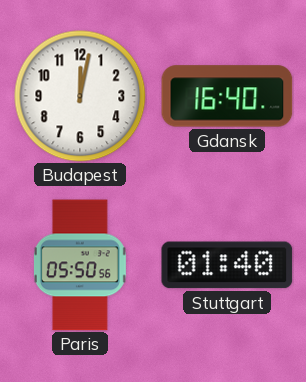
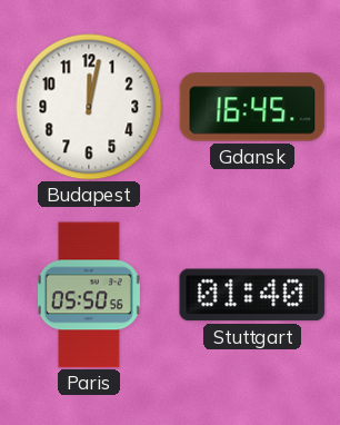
Gdansk: 16:40 -> 16:45
